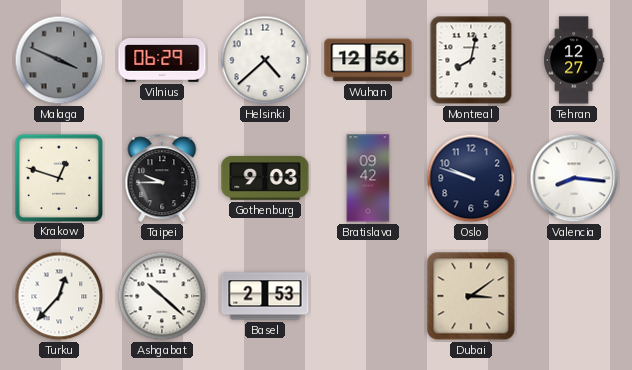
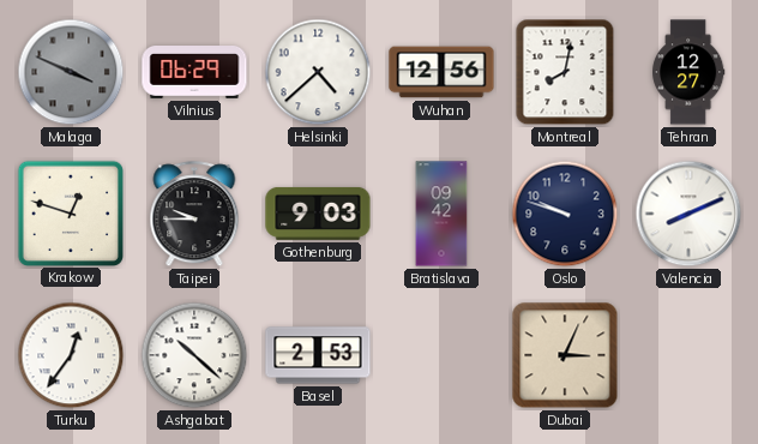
Valencia: 8:16 -> 8:11
Turku: 12:37 -> 12:36
Dubai: 3:09 -> 3:04
